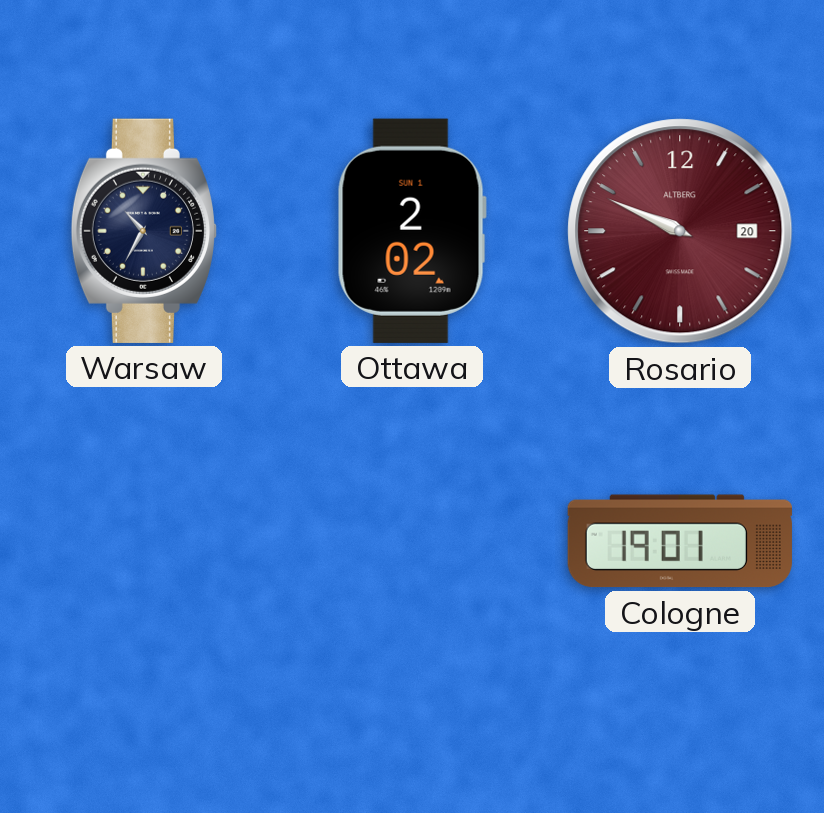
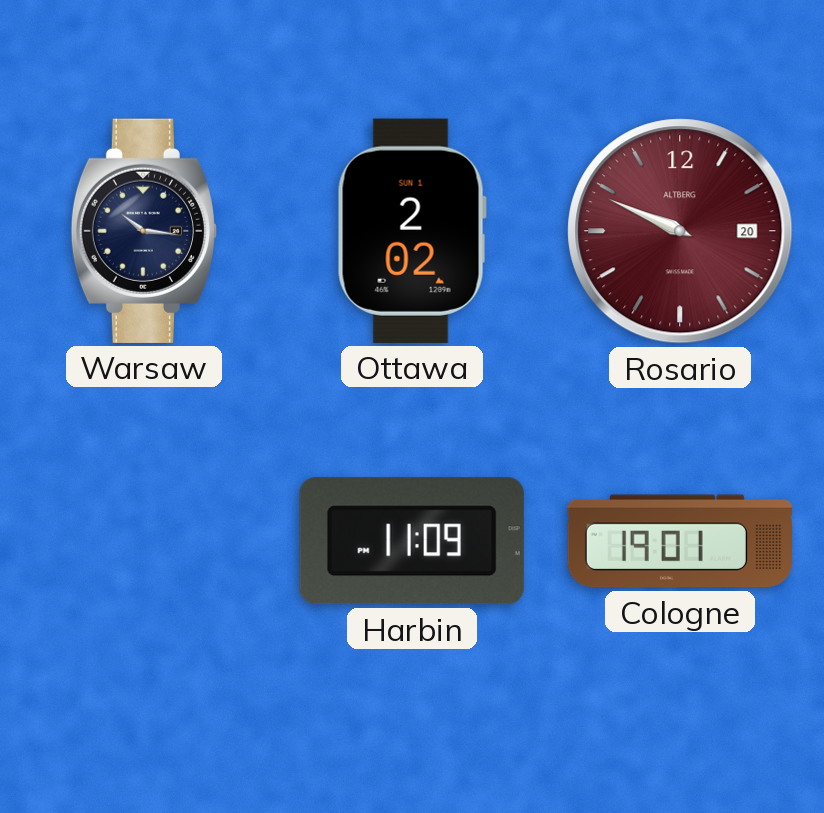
Warsaw: 10:35 -> 10:16
Harbin: none -> 11:09
